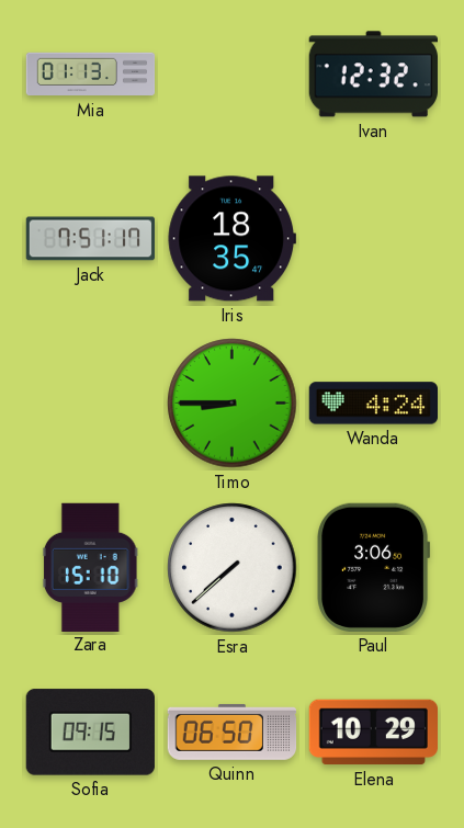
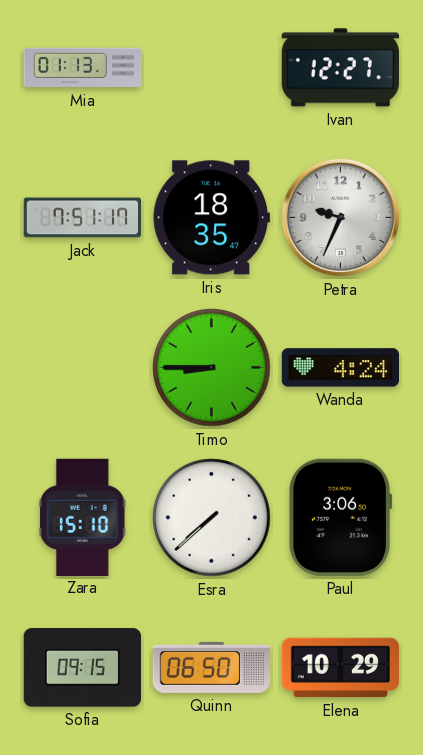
Ivan: 12:32 -> 12:27
Petra: none -> 9:34
